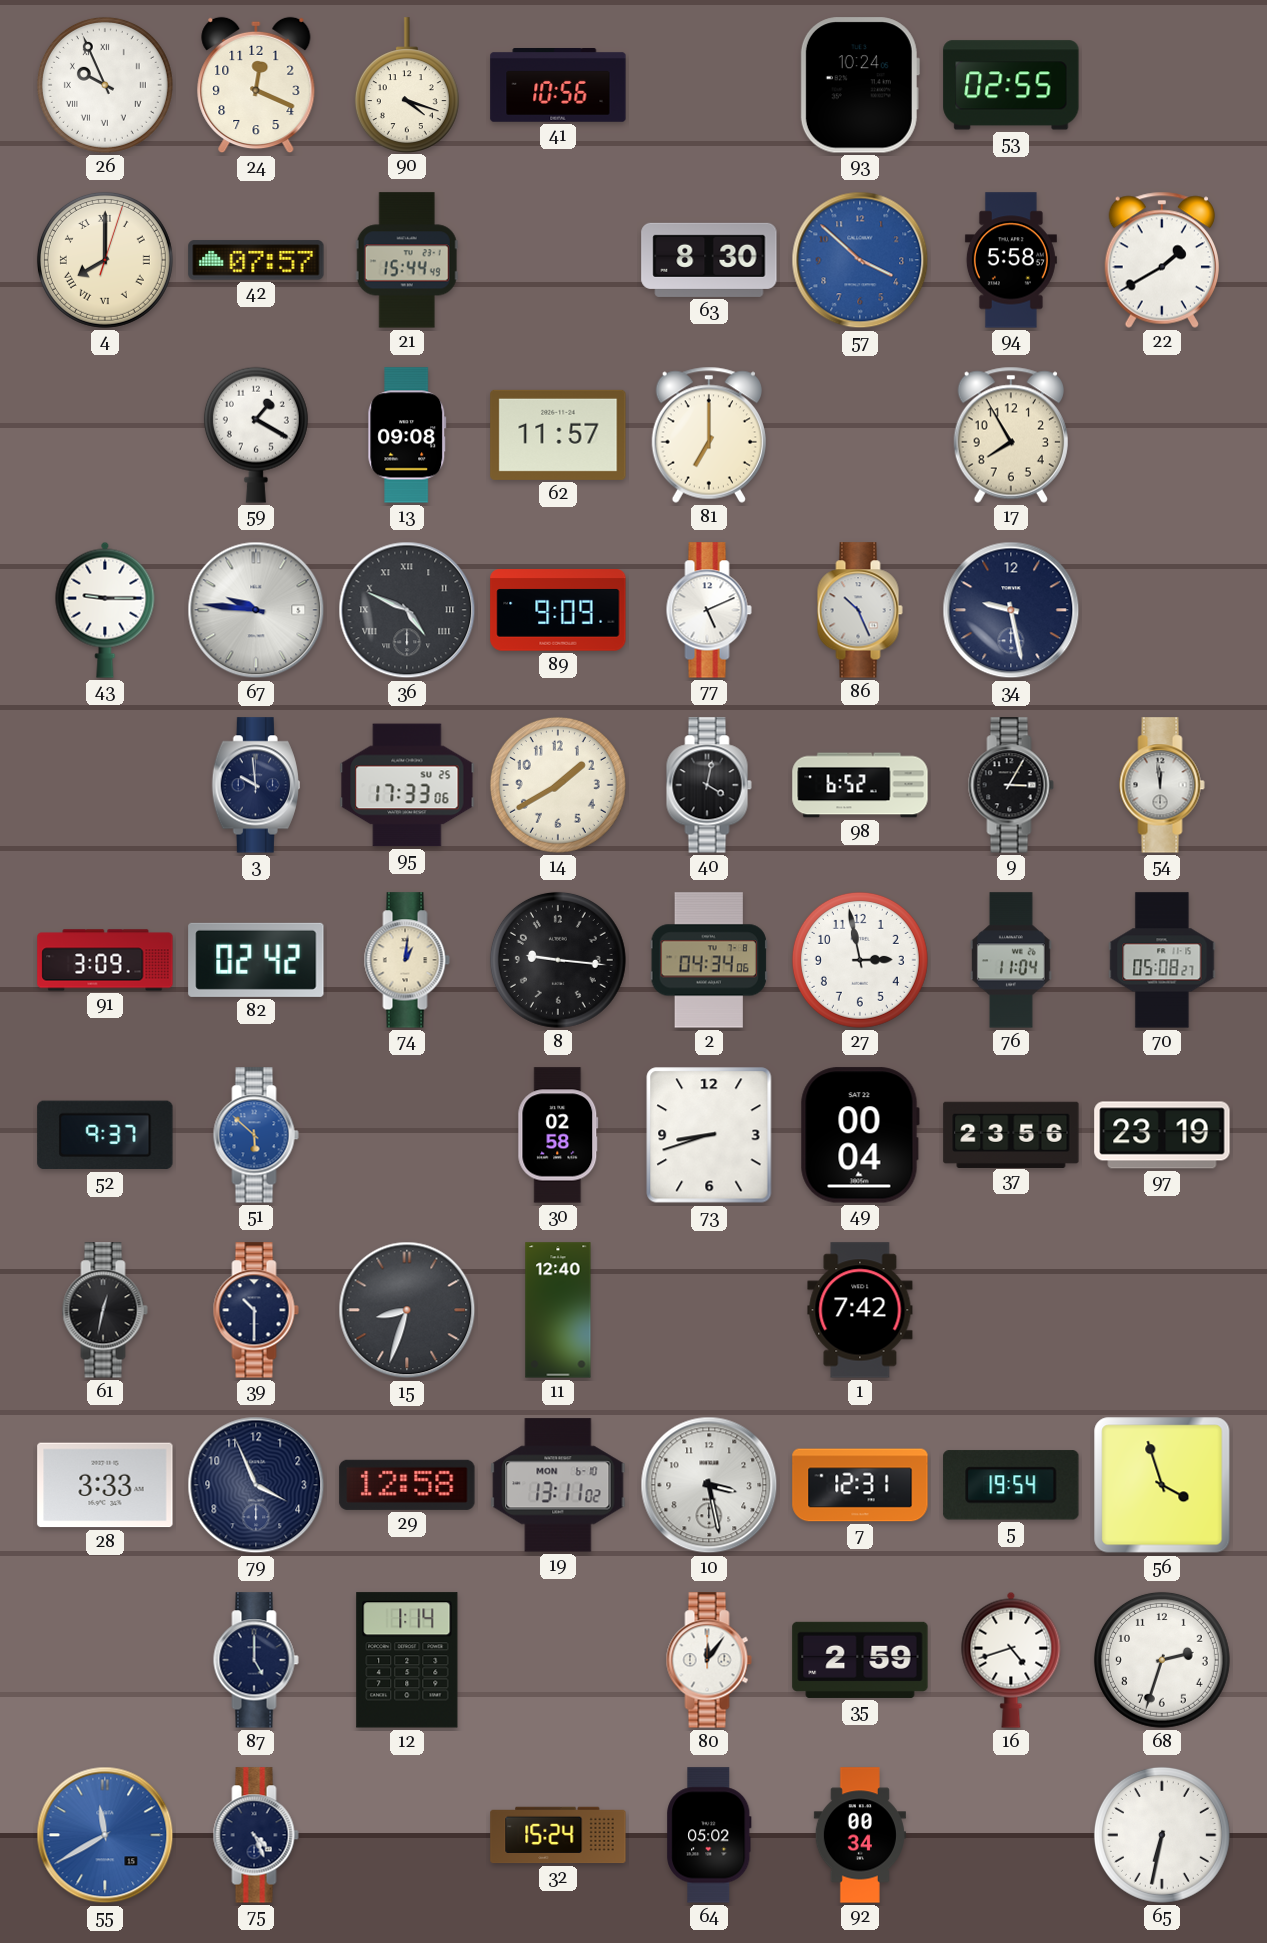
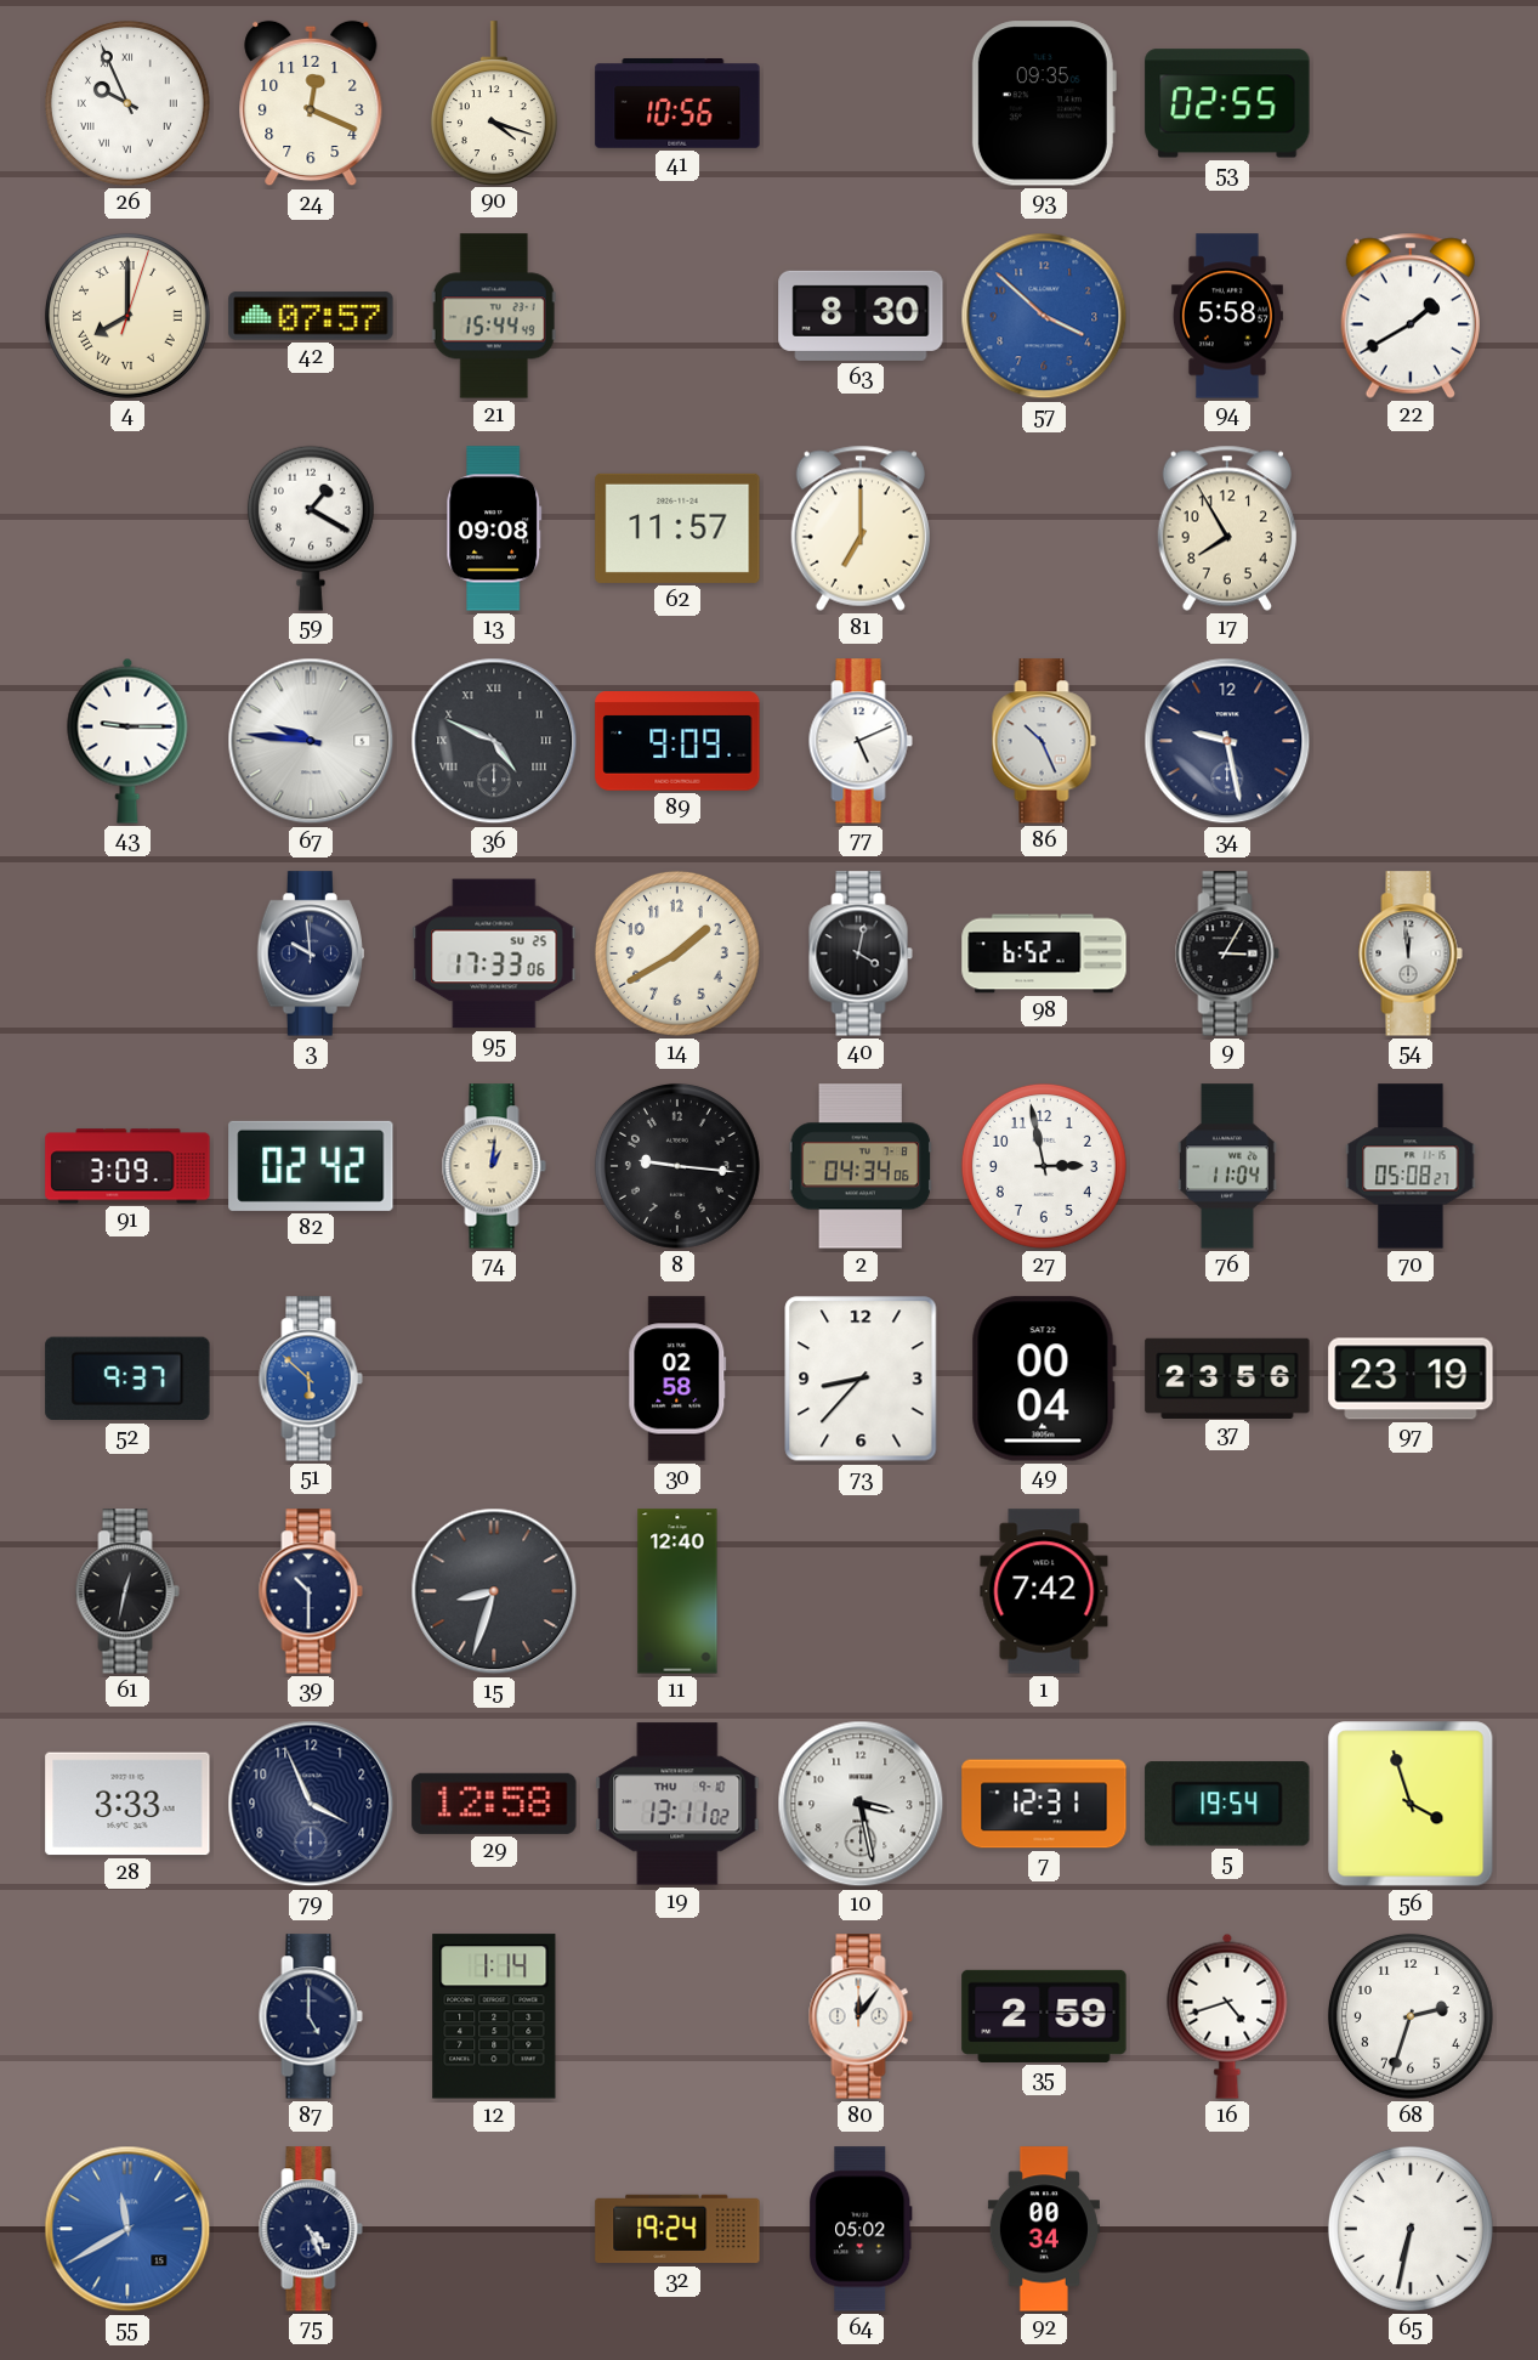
93: 10:24 -> 09:35
73: 8:42 -> 8:37
19 date: MON 6-10 -> THU 9-10
32: 15:24 -> 19:24
